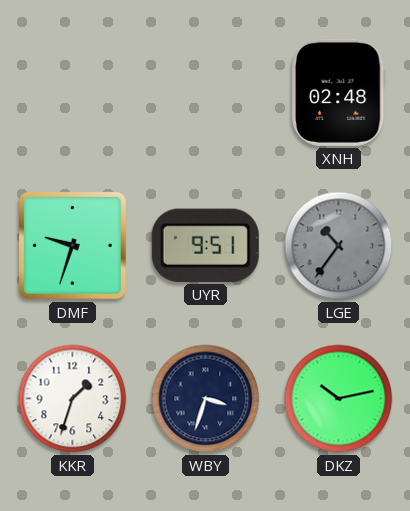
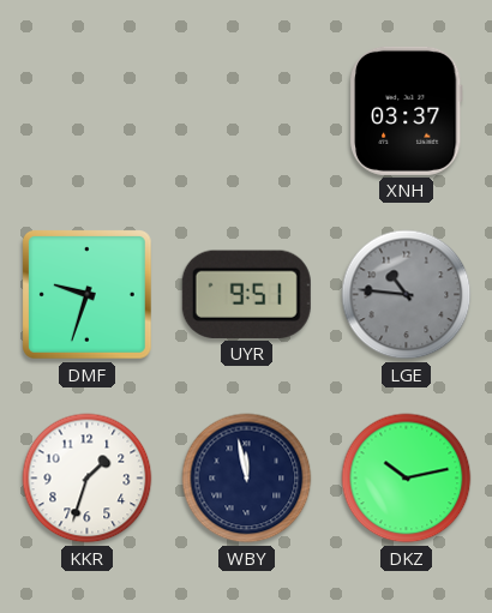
XNH: 02:48 -> 03:37
LGE: 10:36 -> 10:46
WBY: 3:33 -> 11:58
